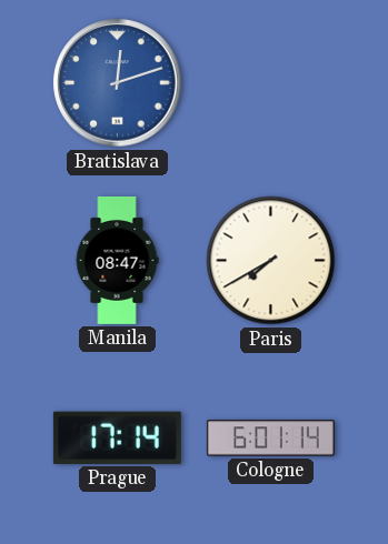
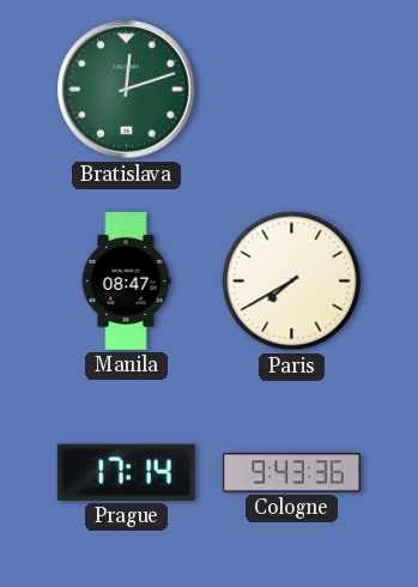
Bratislava dial: blue -> green
Cologne: 6:01 -> 9:43
